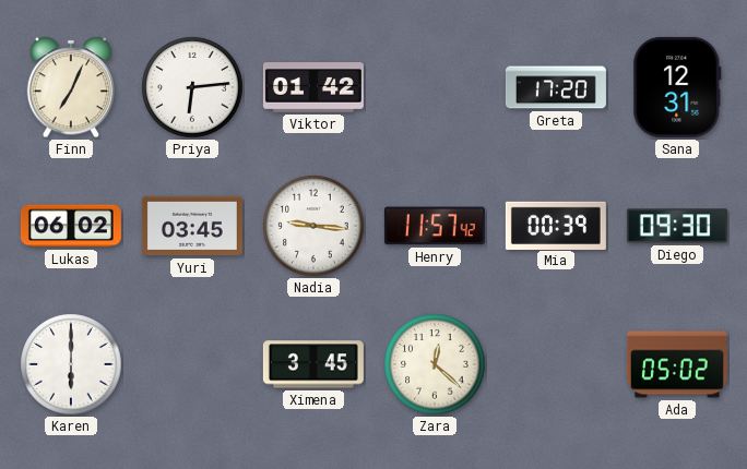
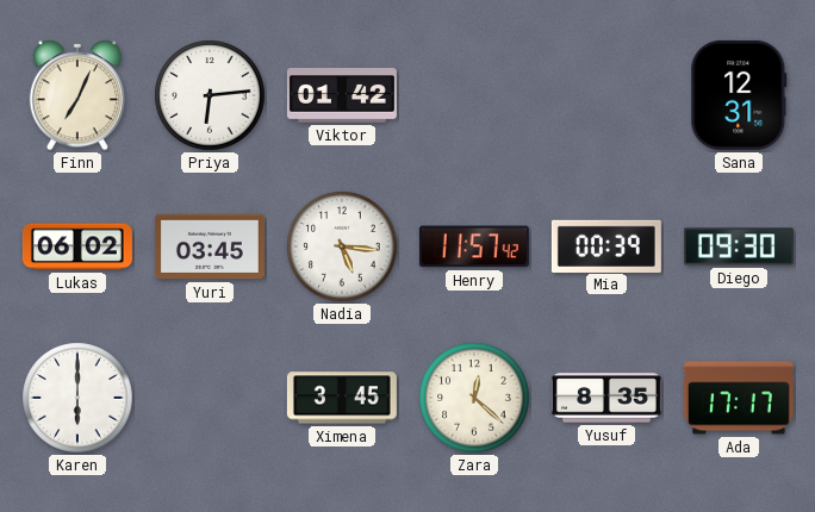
Greta: 17:20 -> none
Nadia: 9:16 -> 5:16
Yusuf: none -> 8:35
Ada: 05:02 -> 17:17
